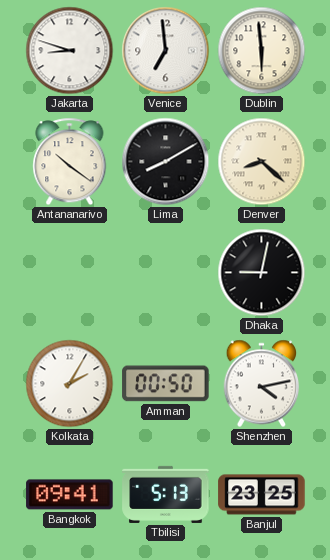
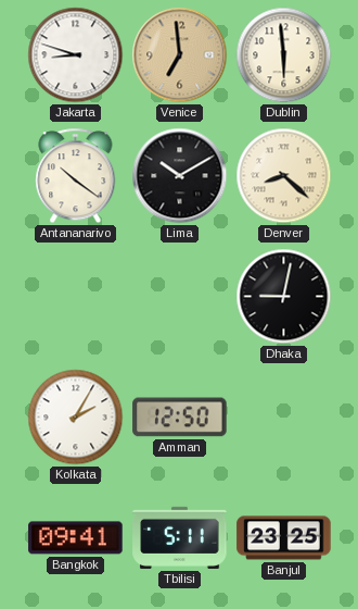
Venice dial: white -> champagne
Lima: 8:10 -> 10:10
Amman: 00:50 -> 12:50
Shenzhen: 4:13 -> none
Tbilisi: 5:13 -> 5:11
